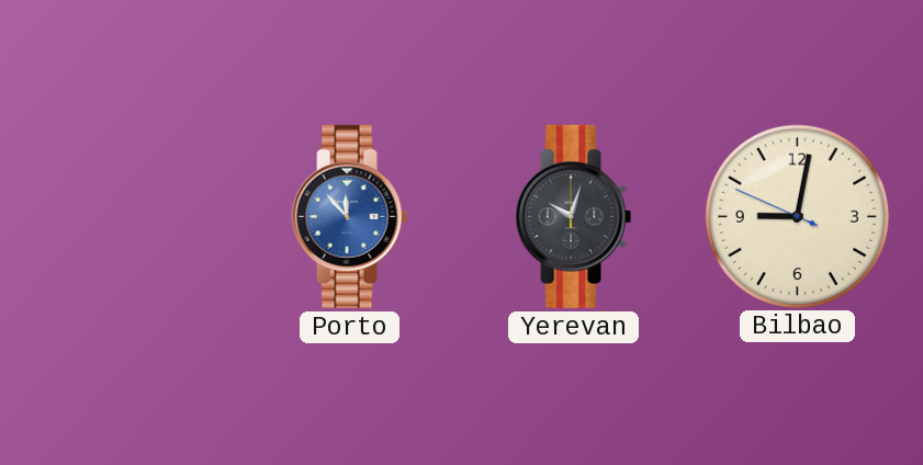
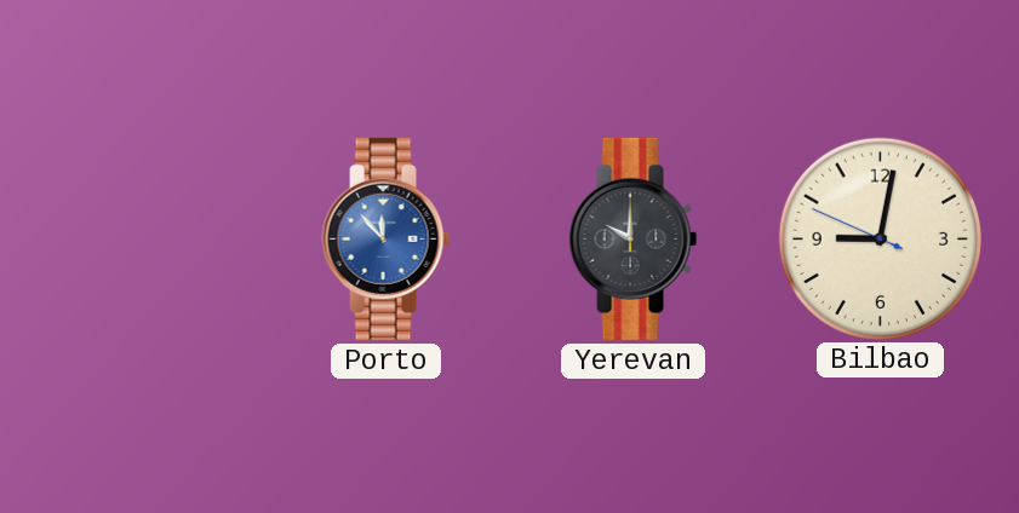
Yerevan: 10:03 -> 10:00
